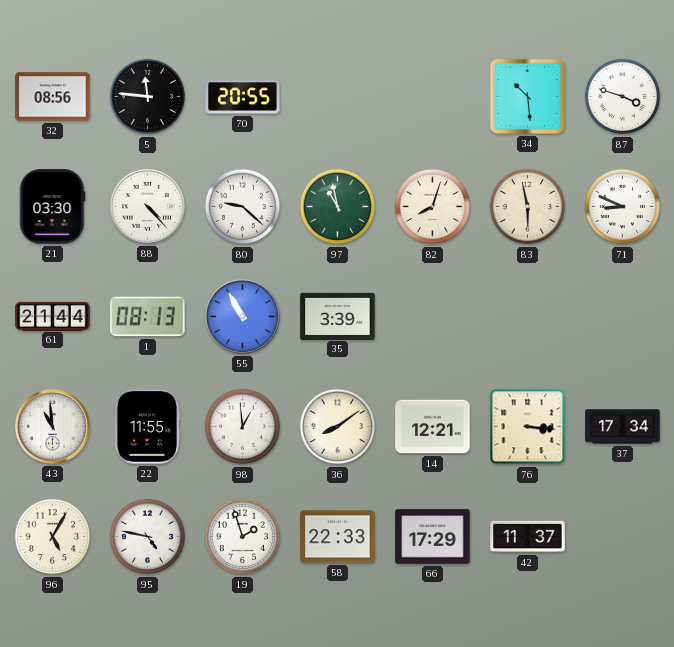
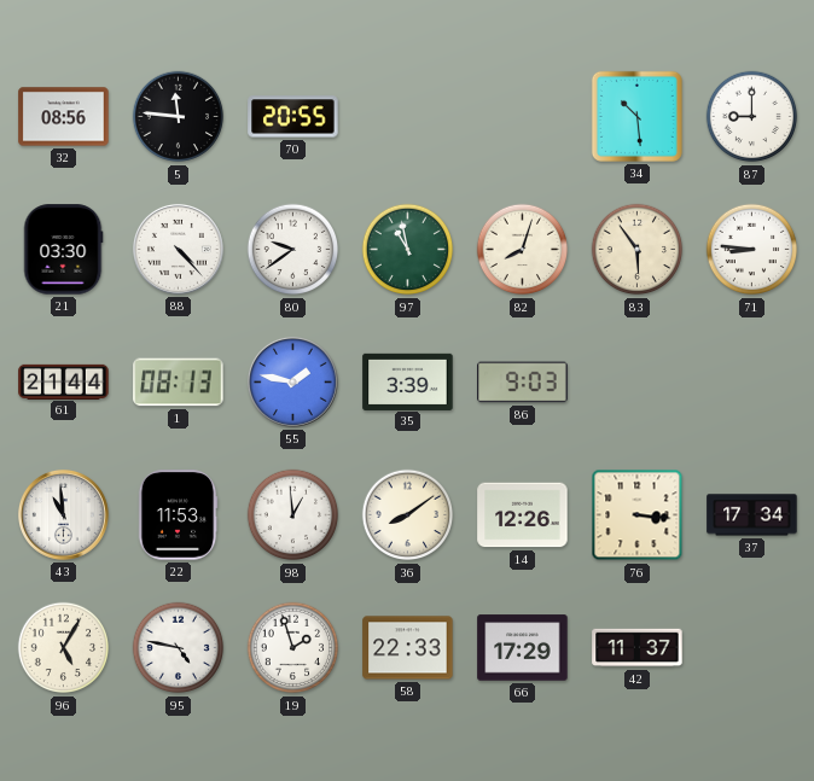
87: 3:48 -> 9:00
80: 9:22 -> 9:39
83: 5:58 -> 5:54
71: 8:49 -> 8:46
55: 10:55 -> 1:47
86: none -> 9:03
22: 11:55 -> 11:53
14: 12:21 -> 12:26
